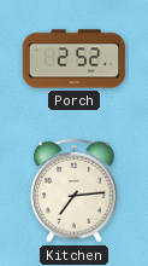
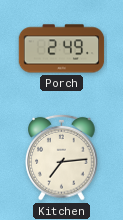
Porch: 2:52 -> 2:49
